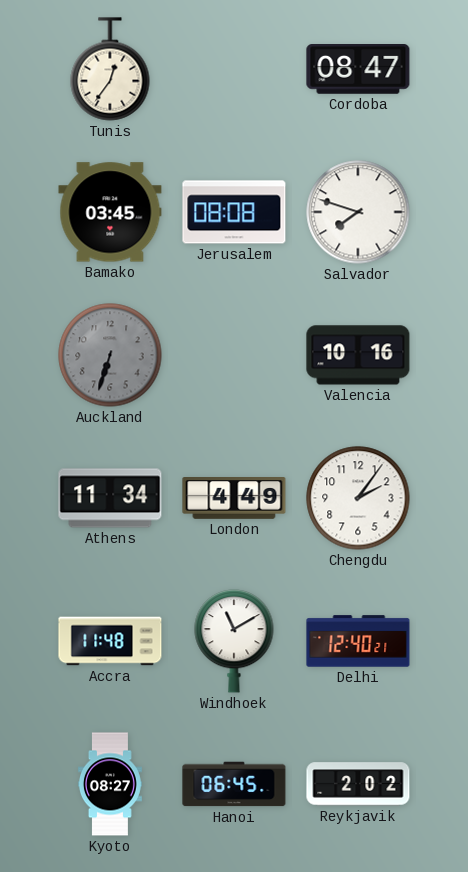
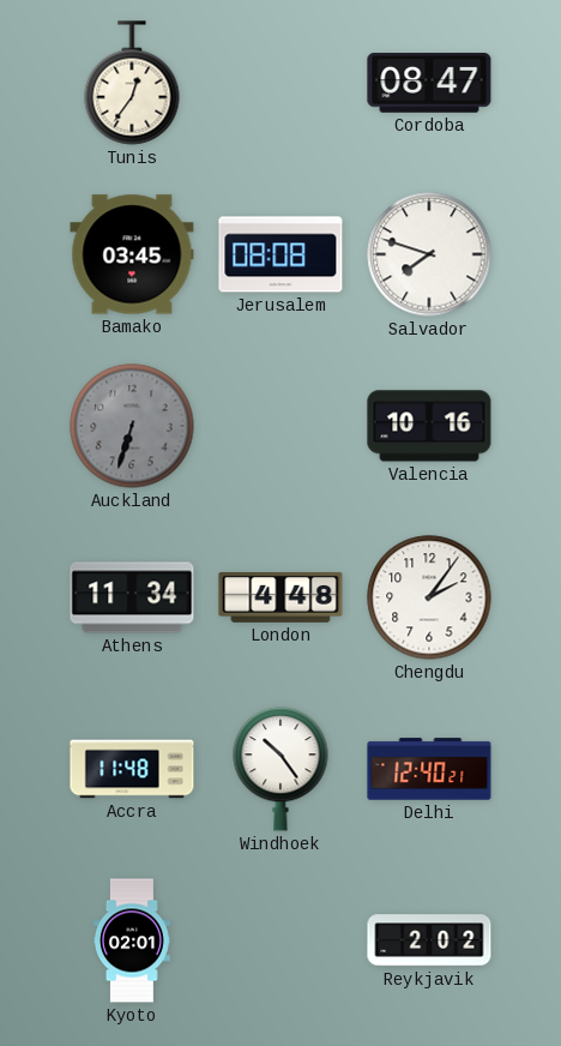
London: 4:49 -> 4:48
Windhoek: 11:10 -> 10:24
Kyoto: 08:27 -> 02:01
Hanoi: 06:45 -> none
